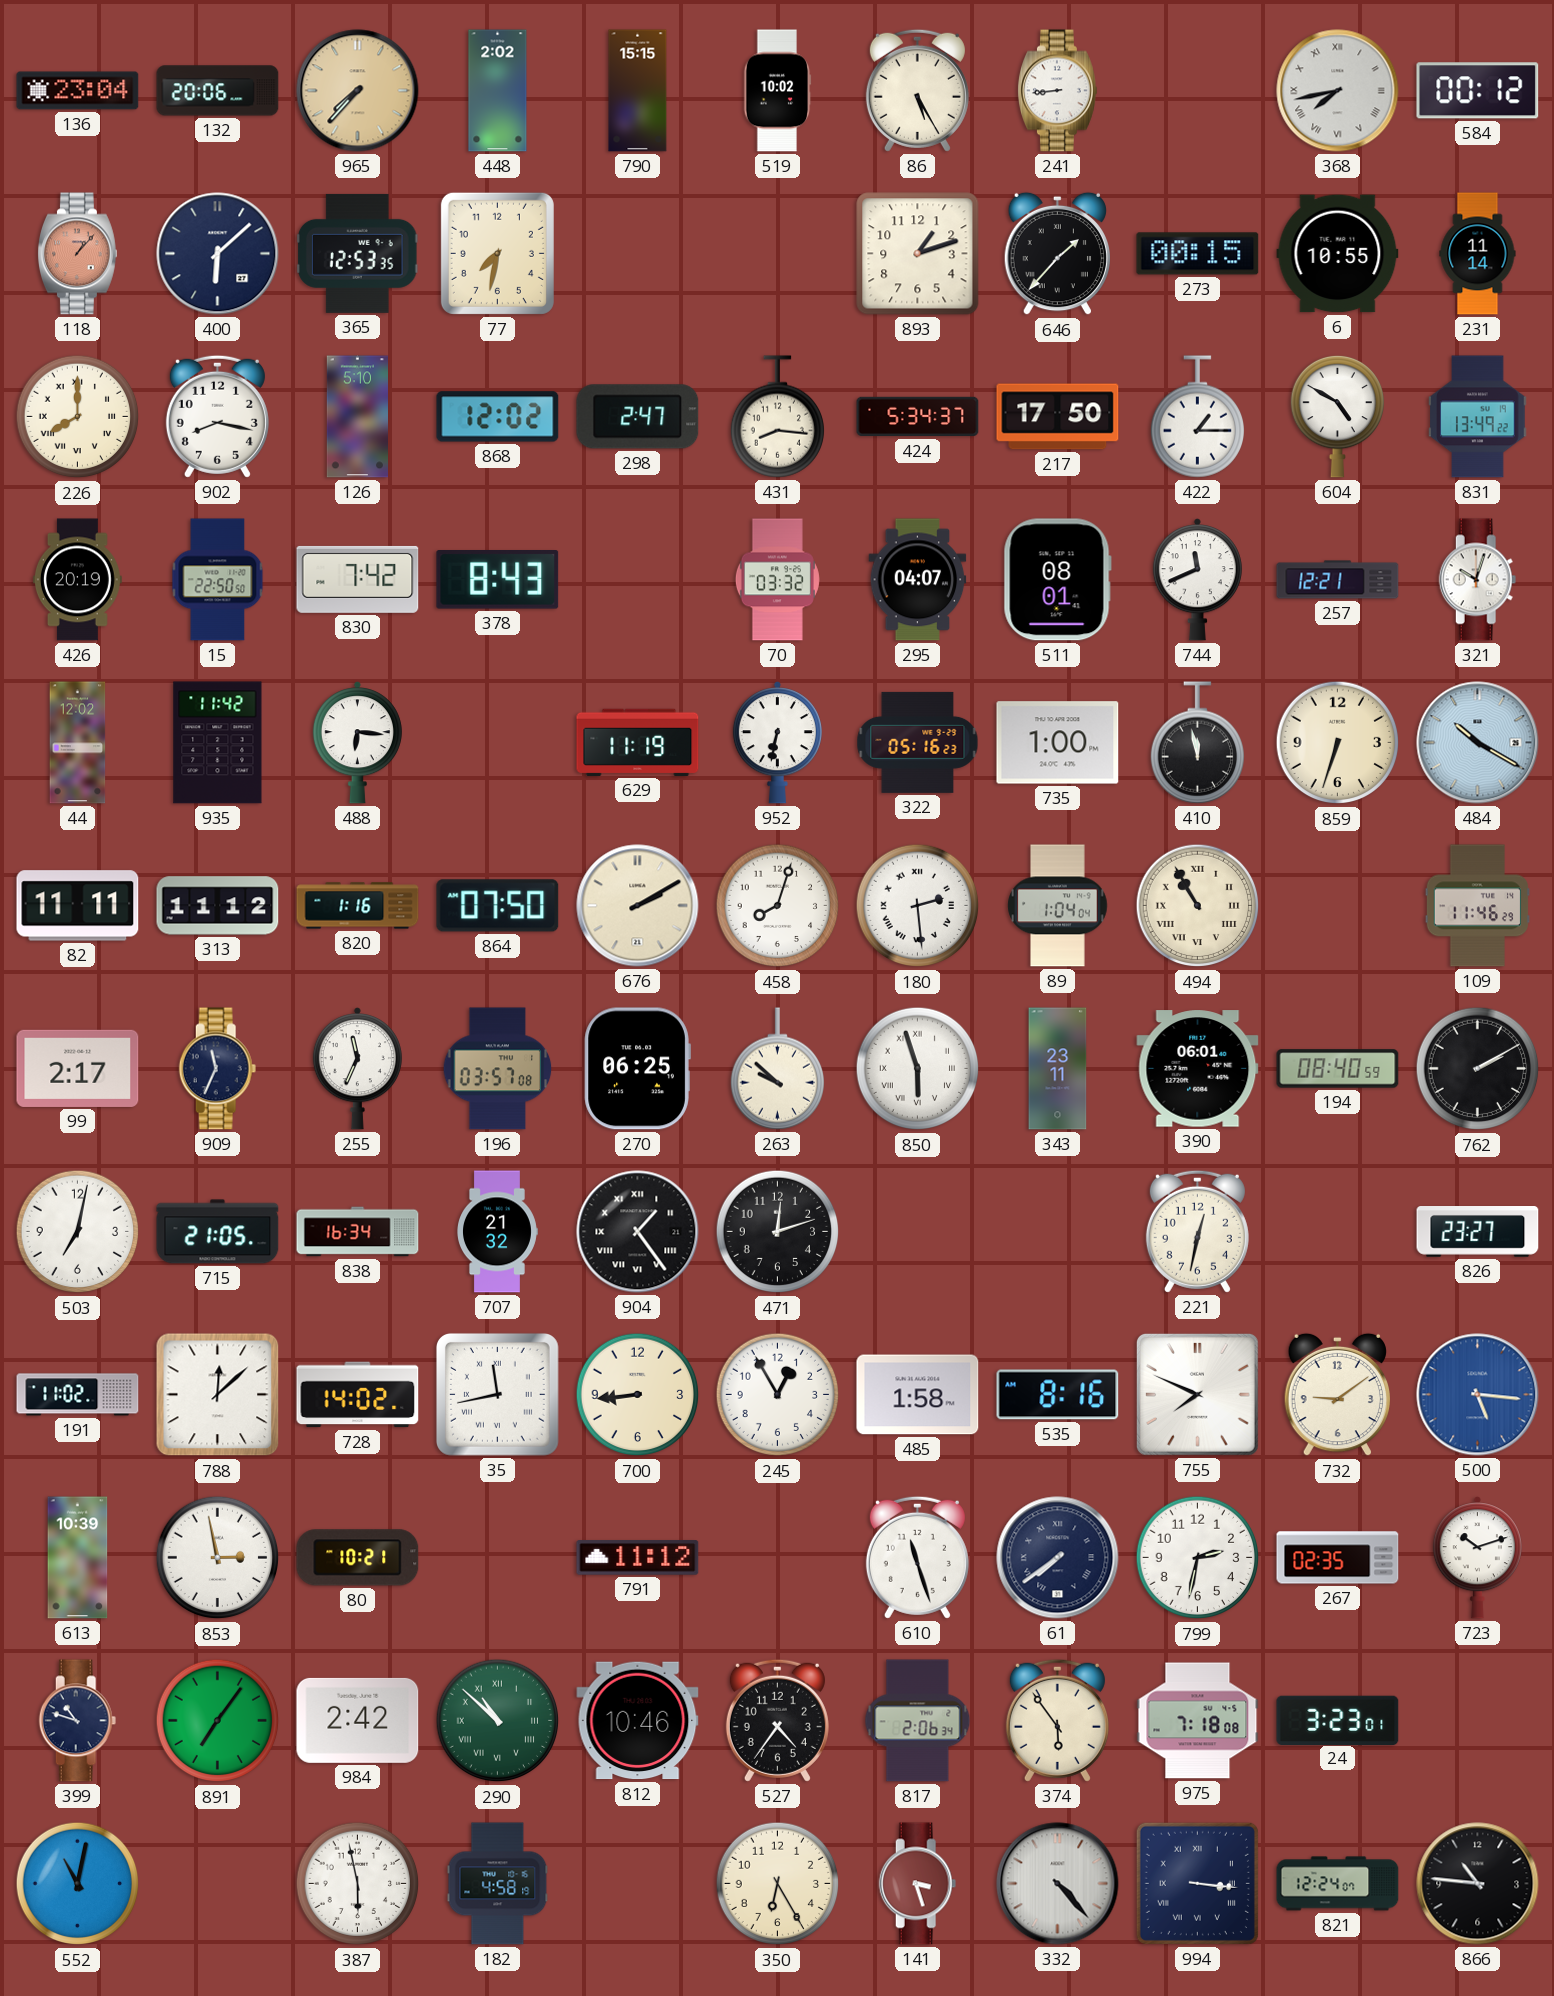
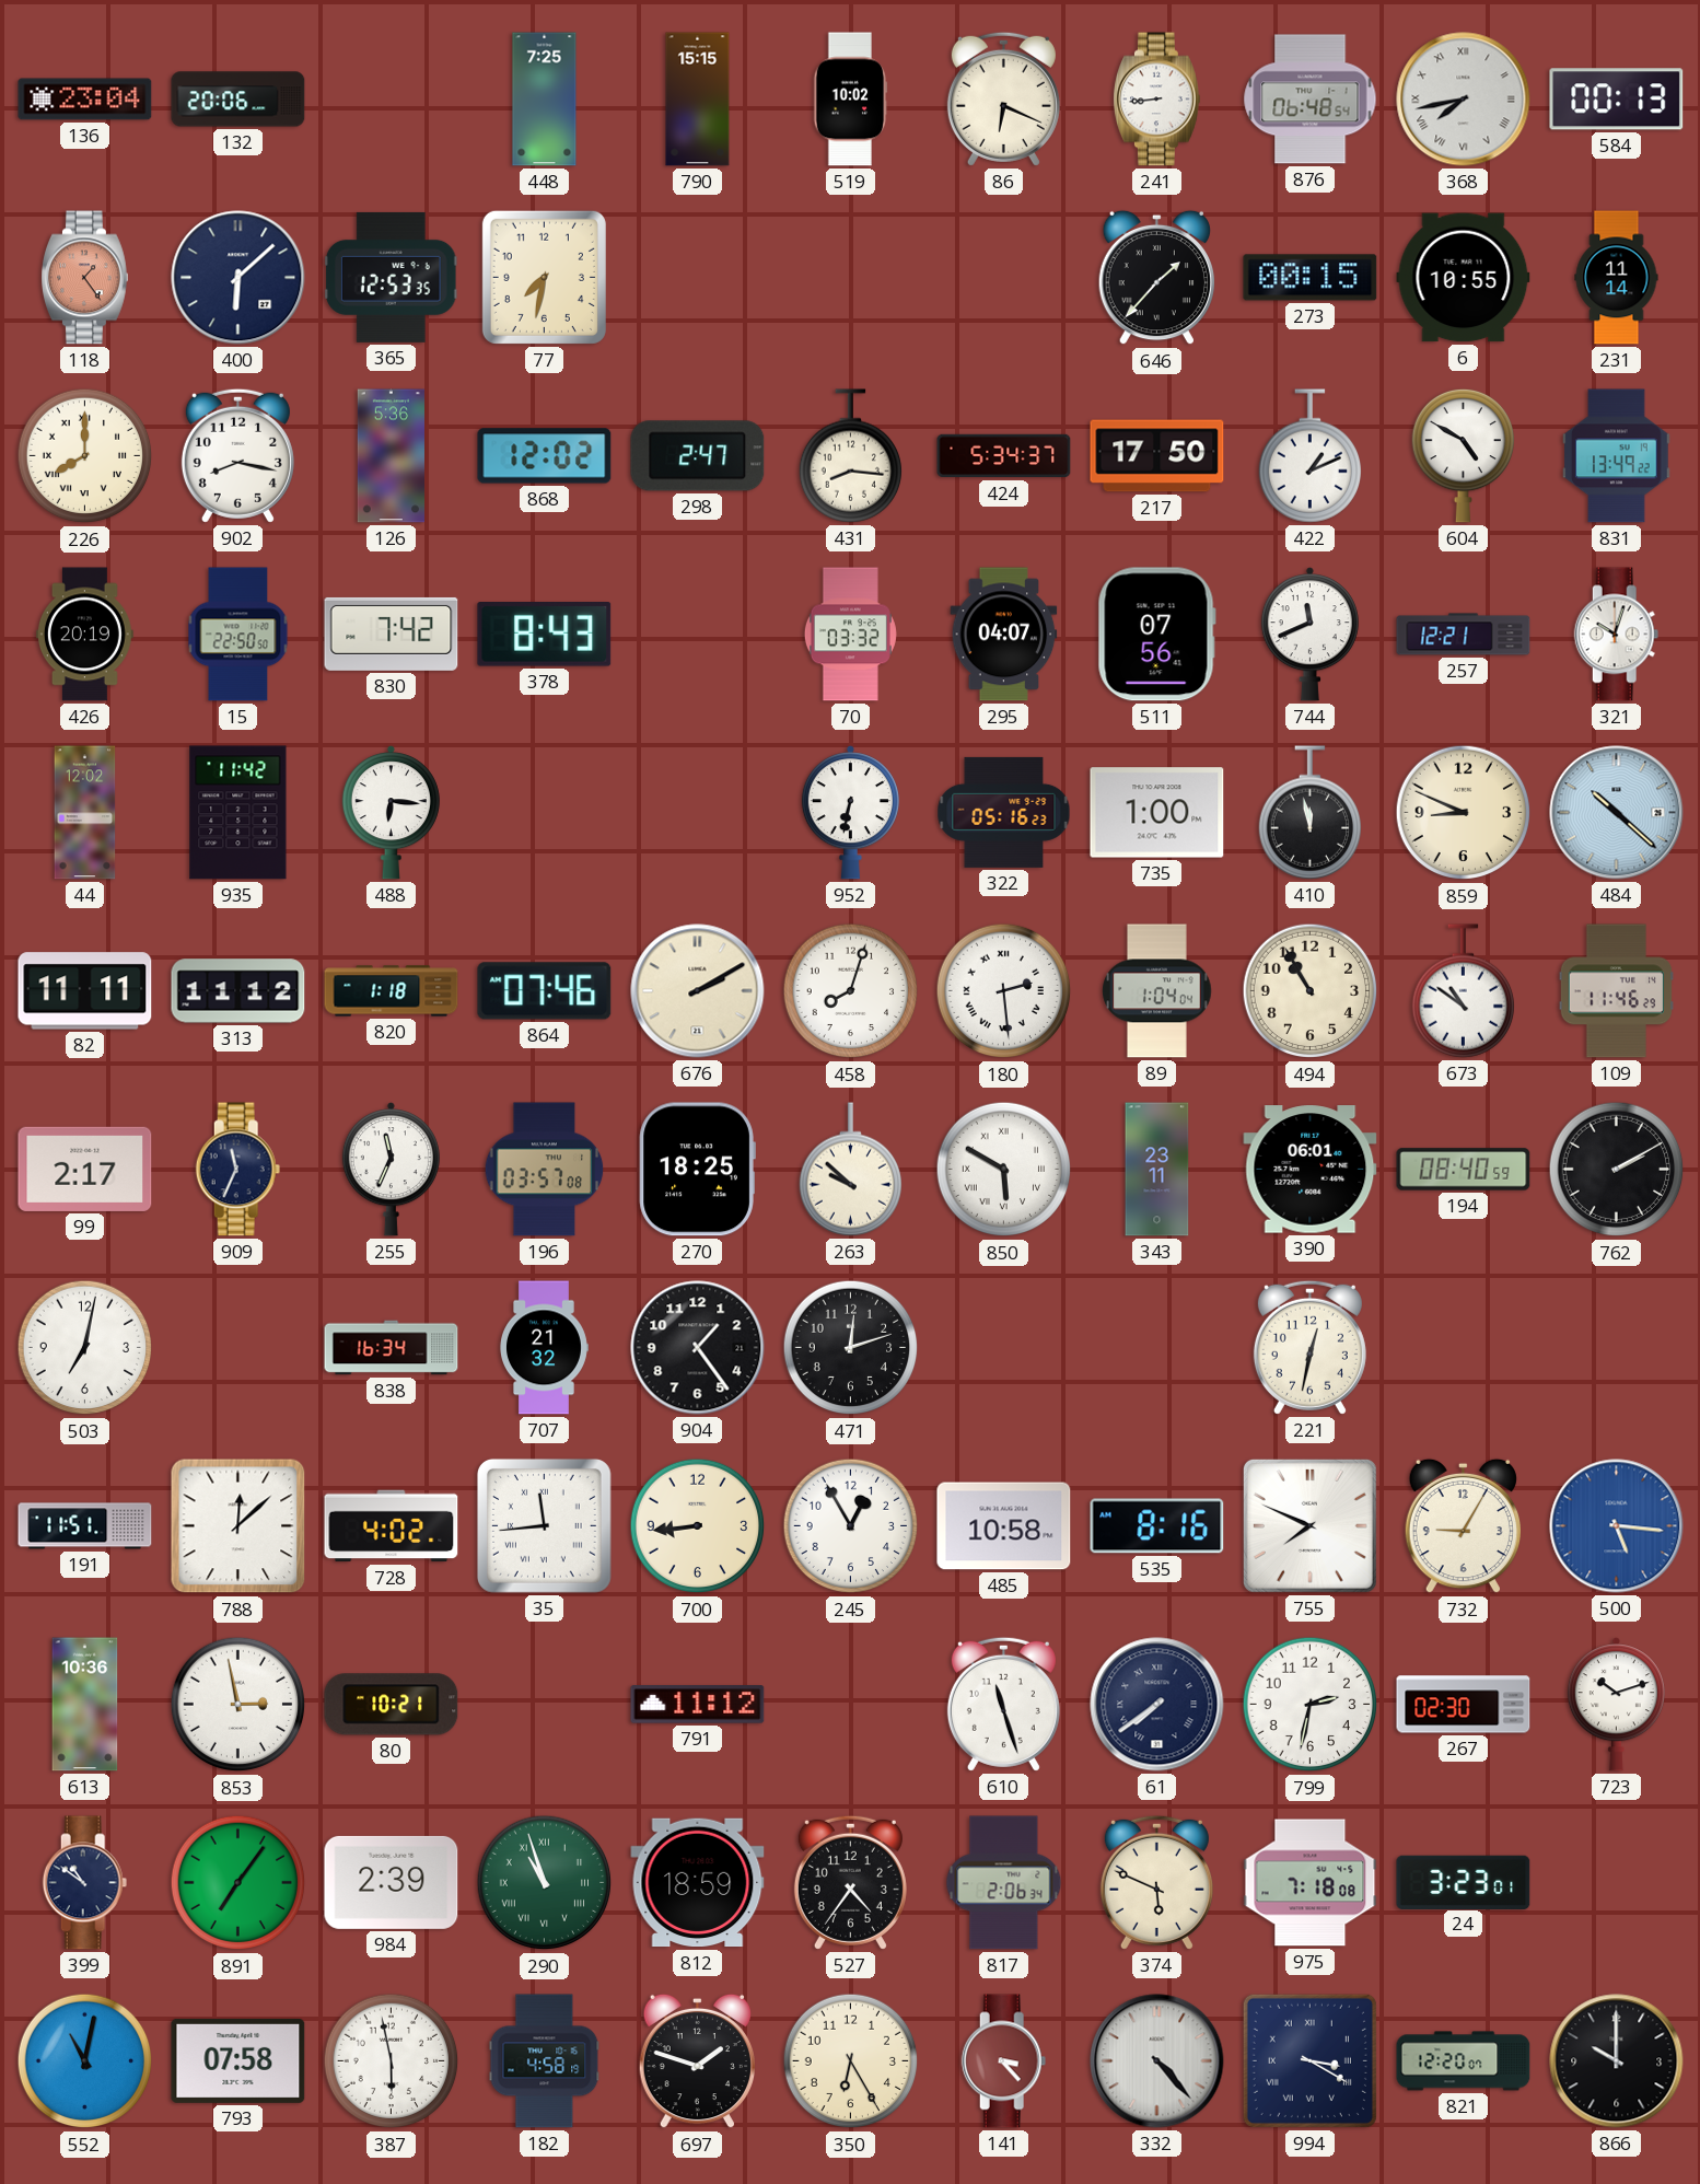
965: 7:37 -> none
448: 2:02 -> 7:25
86: 5:25 -> 6:19
876: none -> 06:48
584: 00:12 -> 00:13
118: 1:07 -> 1:24
893: 1:12 -> none
126: 5:10 -> 5:36
422: 1:15 -> 1:11
511: 08:01 -> 07:56
629: 11:19 -> none
859: 6:33 -> 8:49
484: 10:20 -> 10:22
820: 1:16 -> 1:18
864: 07:50 -> 07:46
494 numerals: Roman -> Arabic
673: none -> 10:51
270: 06:25 -> 18:25
850: 5:57 -> 5:50
715: 21:05 -> none
904 numerals: Roman -> Arabic
826: 23:27 -> none
191: 11:02 -> 11:51
728: 14:02 -> 4:02
35: 11:43 -> 11:44
485: 1:58 -> 10:58
732: 9:09 -> 9:05
613: 10:39 -> 10:36
267: 02:35 -> 02:30
399: 10:48 -> 10:51
984: 2:42 -> 2:39
290: 10:52 -> 10:57
812: 10:46 -> 18:59
374: 5:54 -> 5:49
793: none -> 07:58
697: none -> 1:48
141: 3:27 -> 3:23
994: 3:16 -> 3:20
821: 12:24 -> 12:20
866: 10:46 -> 10:00
